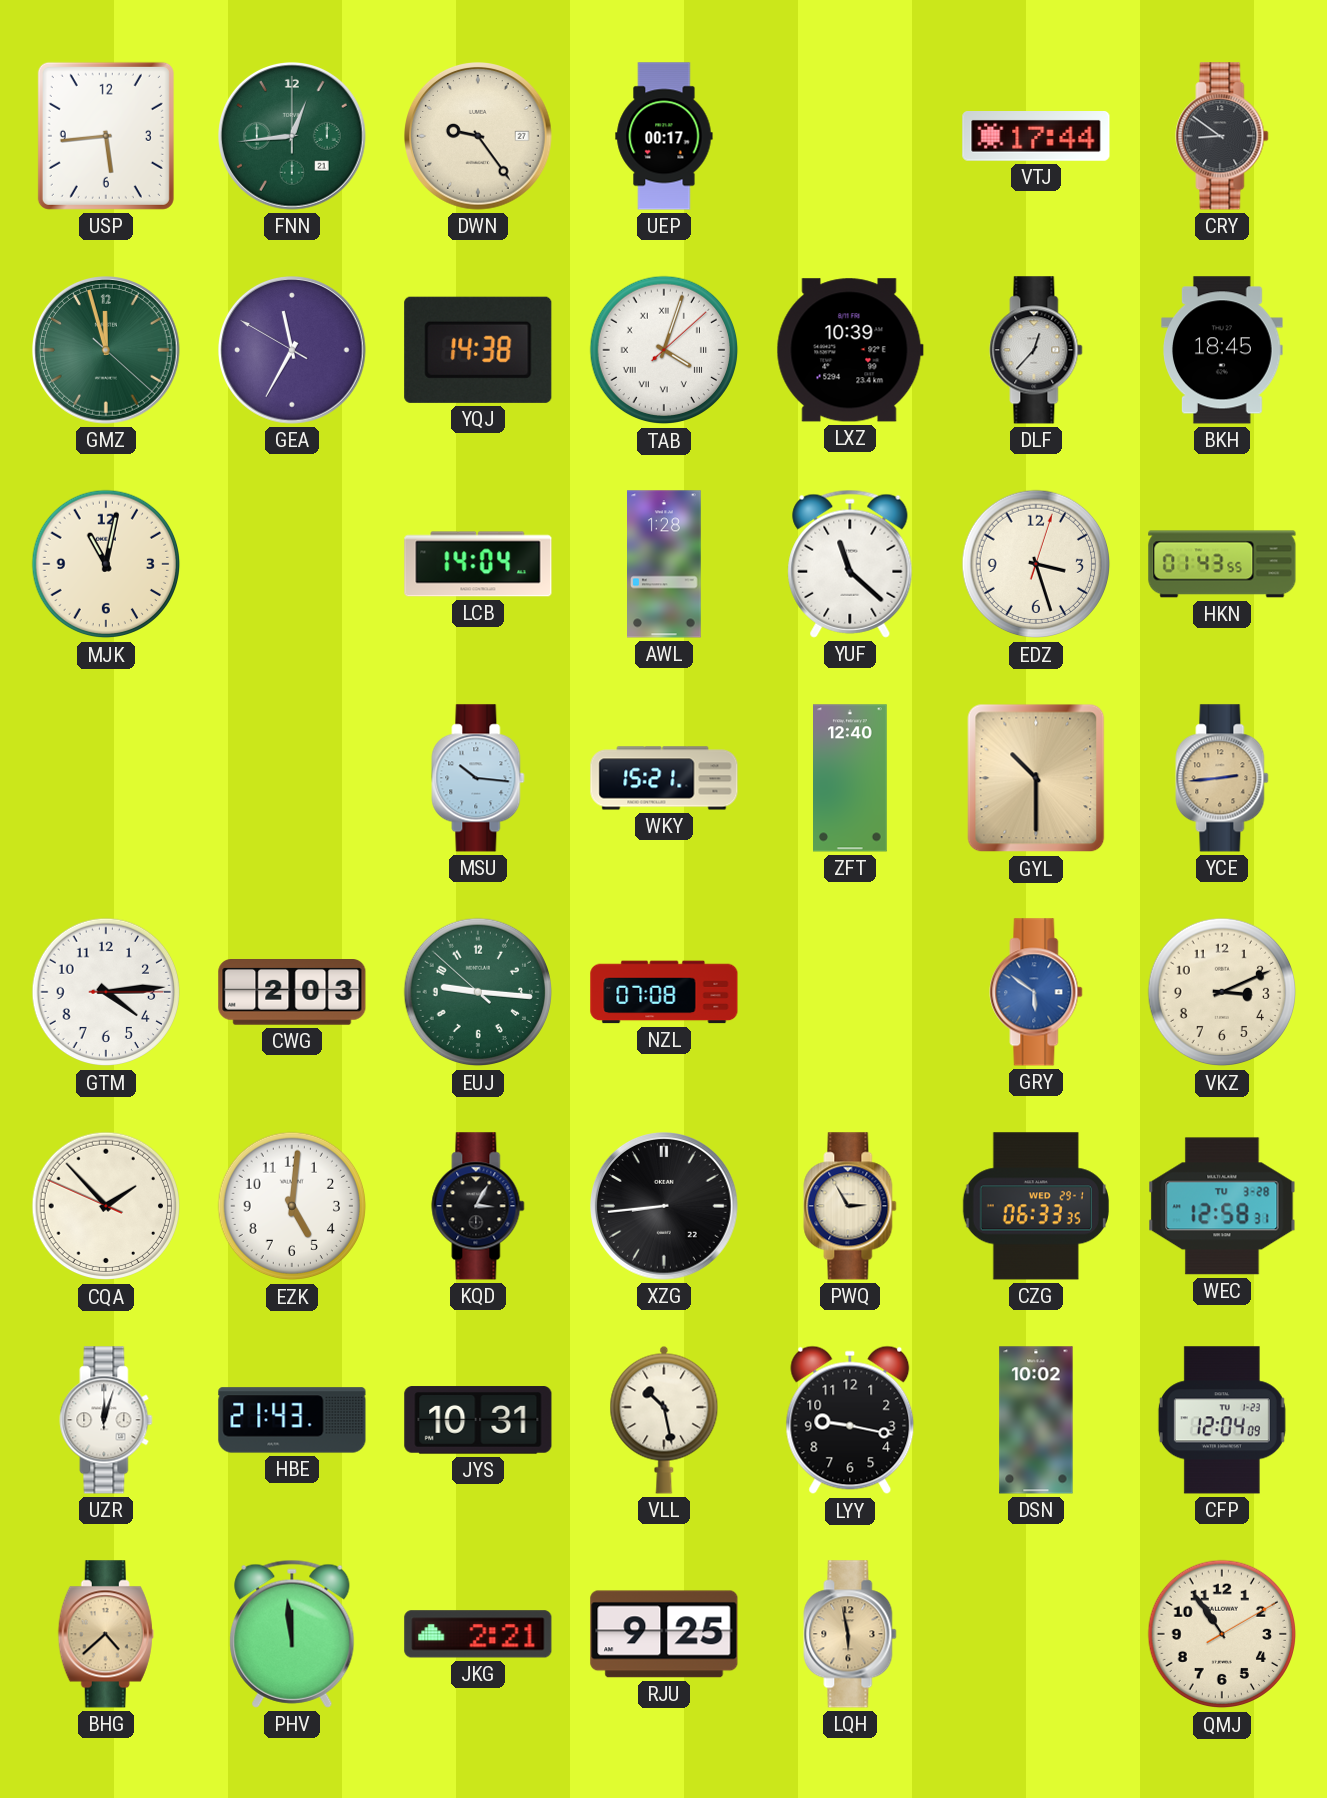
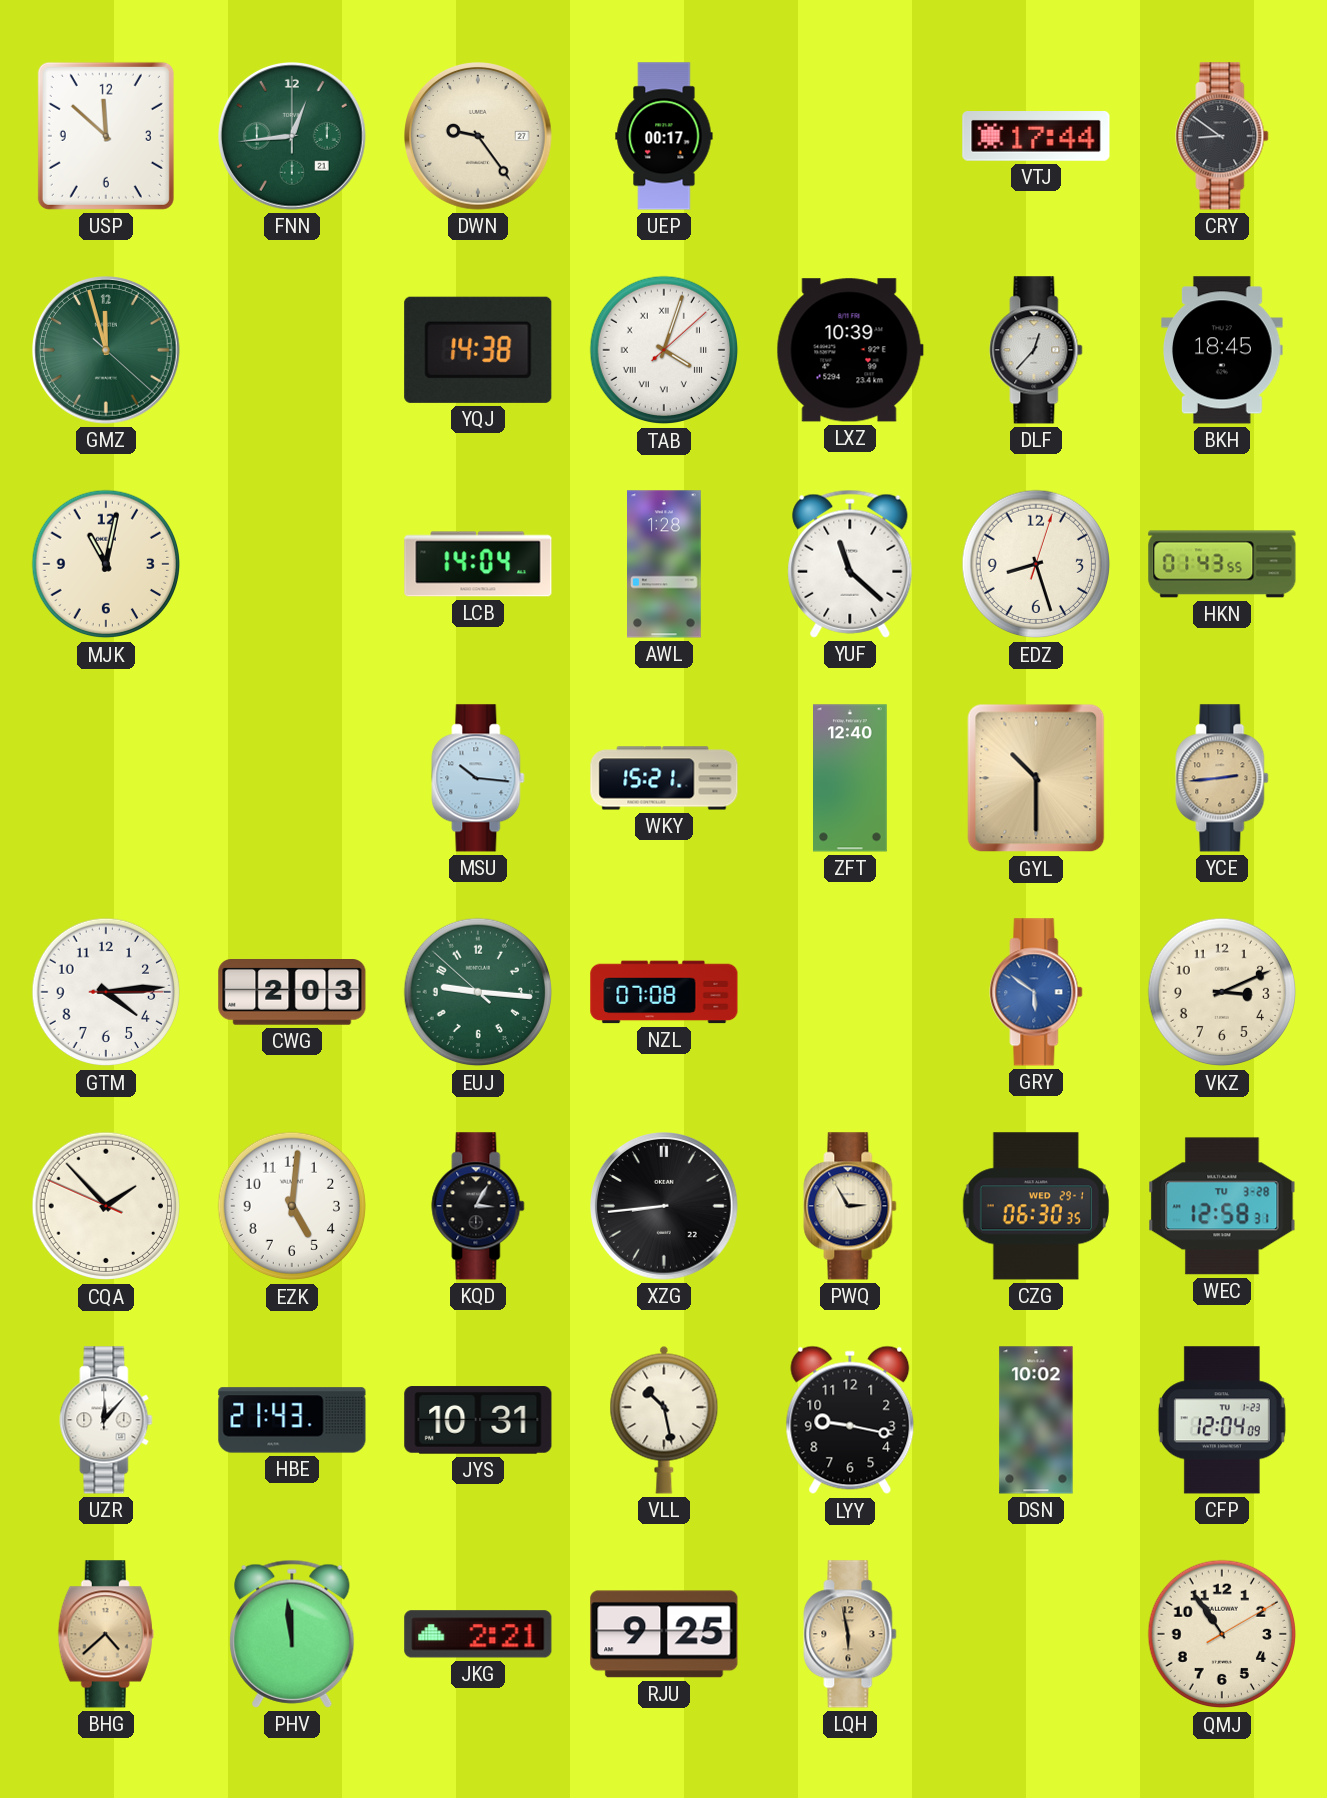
USP: 5:44 -> 11:52
GEA: 11:34 -> none
EDZ: 3:27 -> 8:27
CZG: 06:33 -> 06:30
UZR: 12:03 -> 12:07
